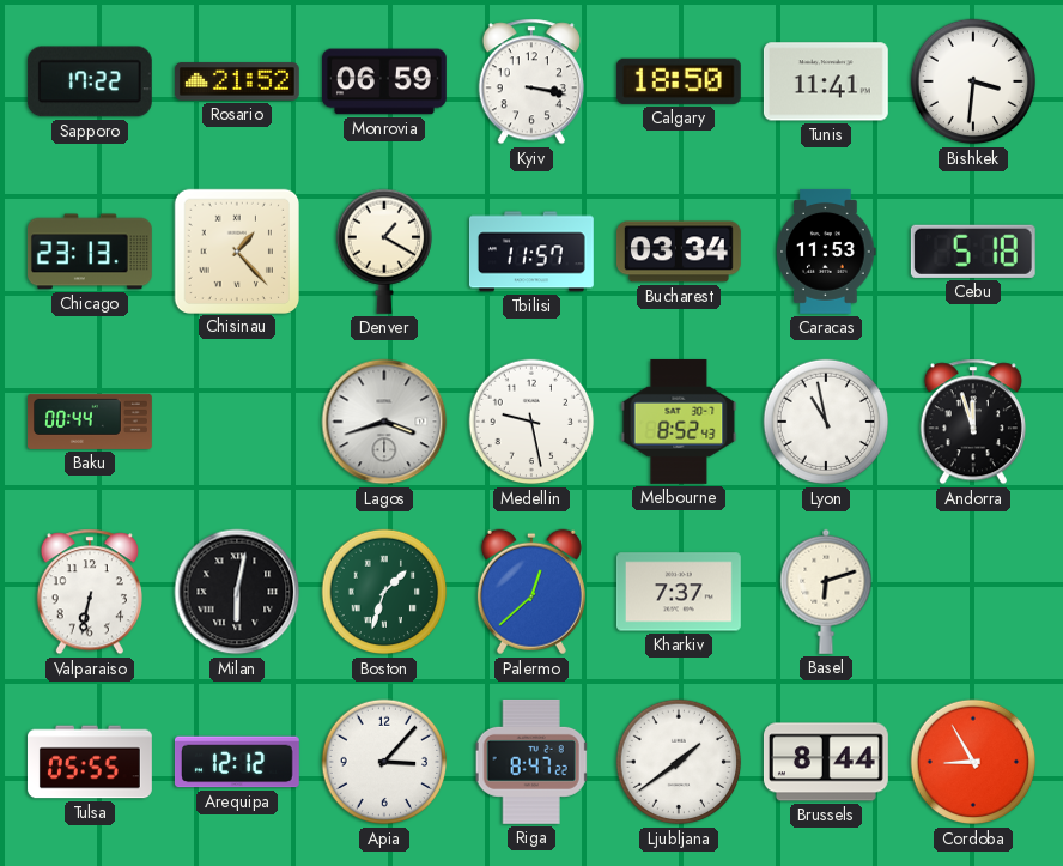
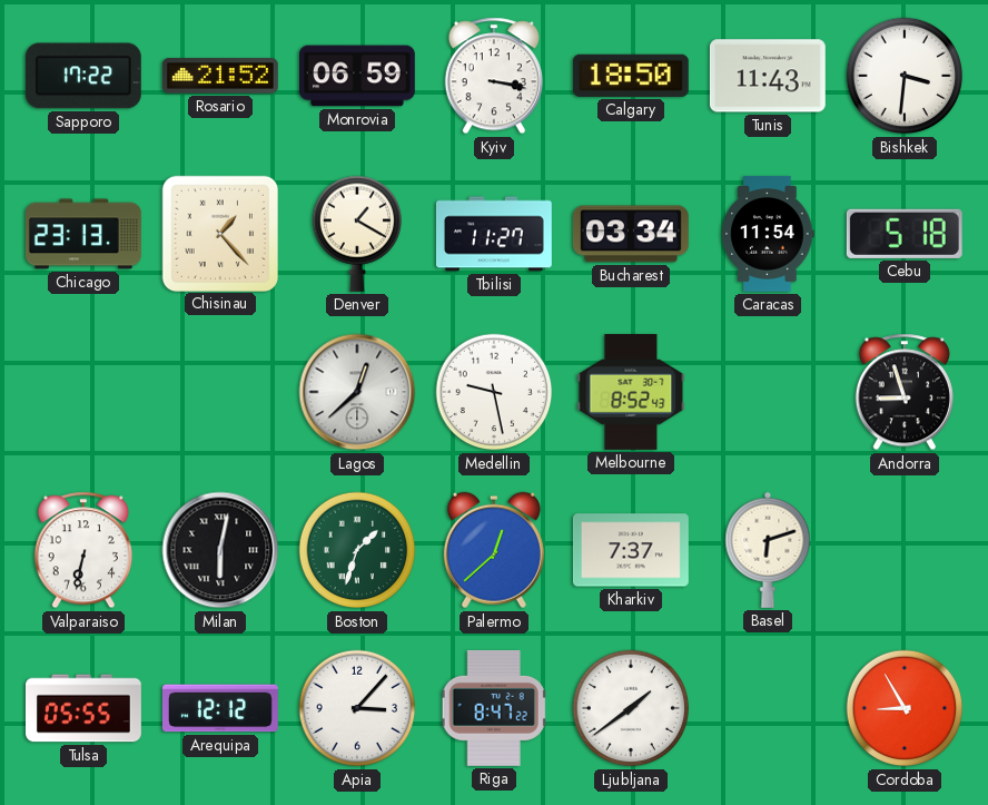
Tunis: 11:41 -> 11:43
Tbilisi: 11:57 -> 11:27
Caracas: 11:53 -> 11:54
Baku: 00:44 -> none
Lagos: 3:42 -> 12:38
Lyon: 10:58 -> none
Andorra: 11:57 -> 8:57
Brussels: 8:44 -> none
